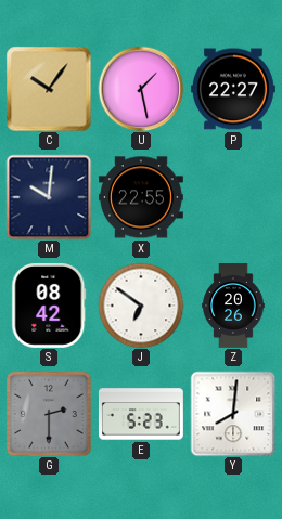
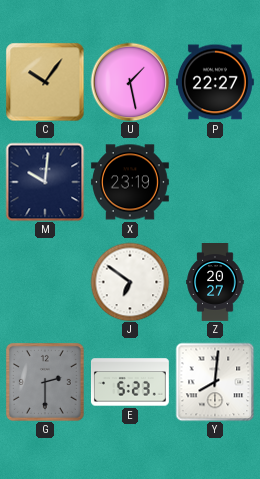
X: 22:55 -> 23:19
S: 08:42 -> none
Z: 20:26 -> 20:27
